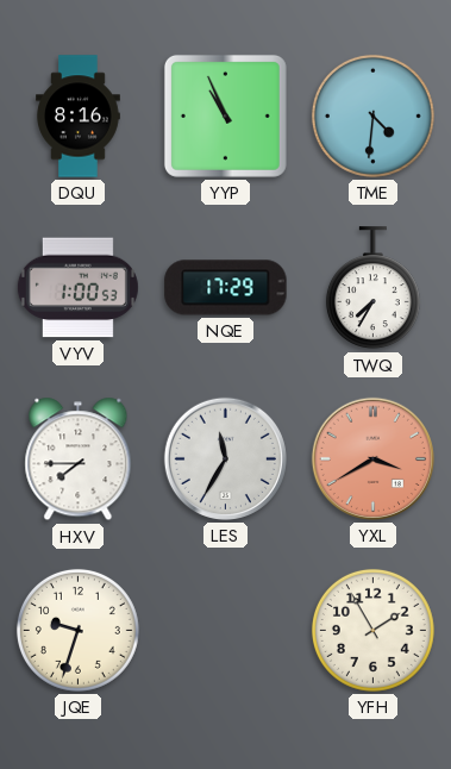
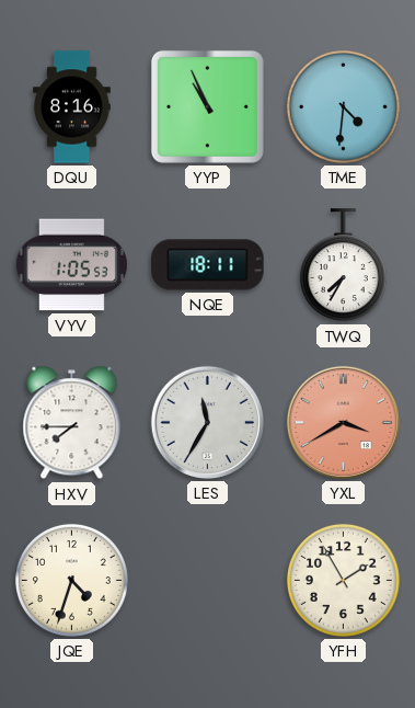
VYV: 1:00 -> 1:05
NQE: 17:29 -> 18:11
JQE: 9:33 -> 4:33
